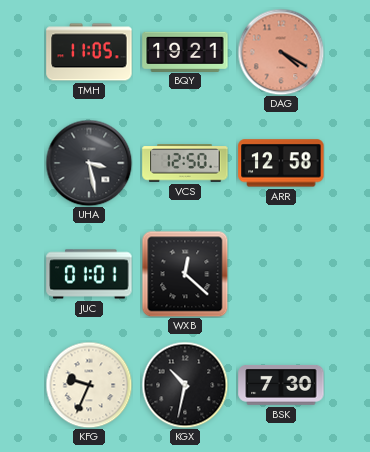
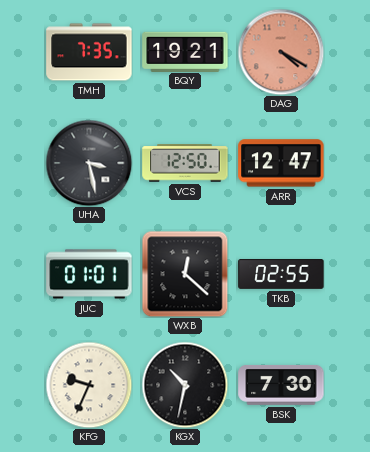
TMH: 11:05 -> 7:35
ARR: 12:58 -> 12:47
TKB: none -> 02:55
